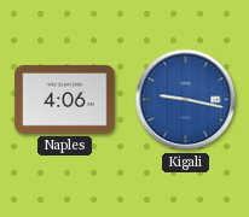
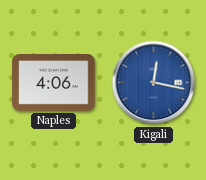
Kigali: 9:17 -> 12:17
